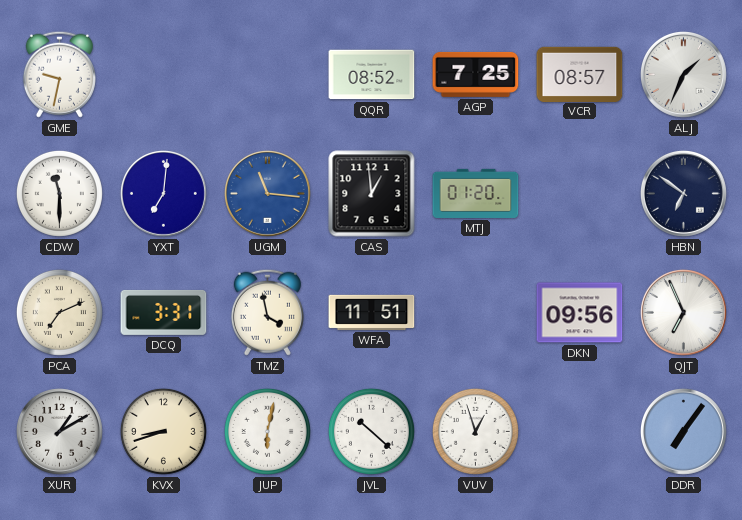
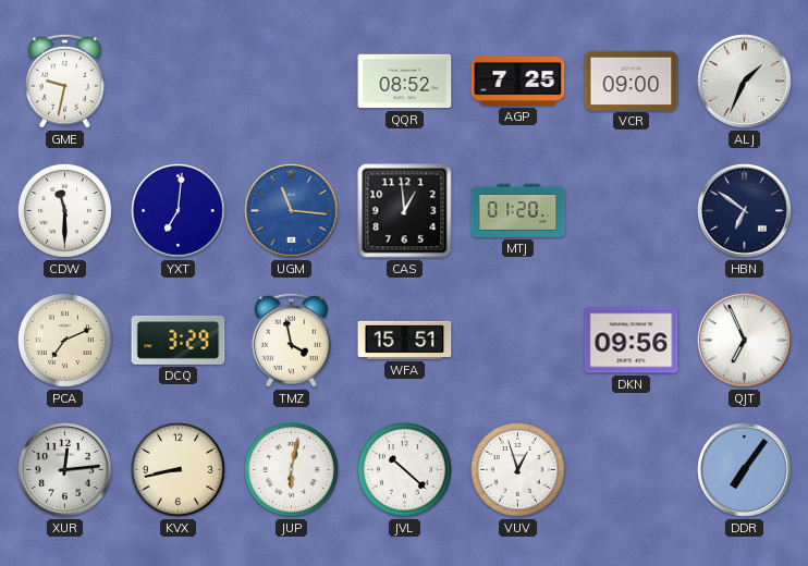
VCR: 08:57 -> 09:00
DCQ: 3:31 -> 3:29
WFA: 11:51 -> 15:51
XUR: 1:10 -> 12:14
KVX: 8:42 -> 8:43
